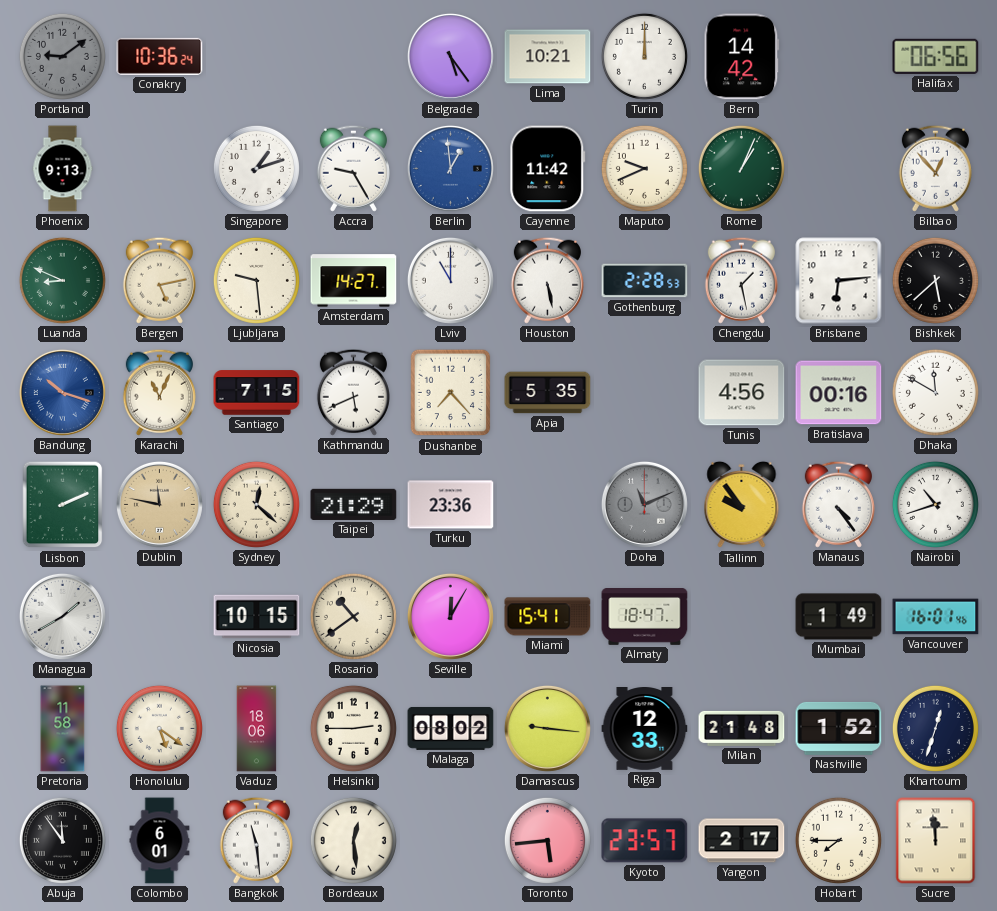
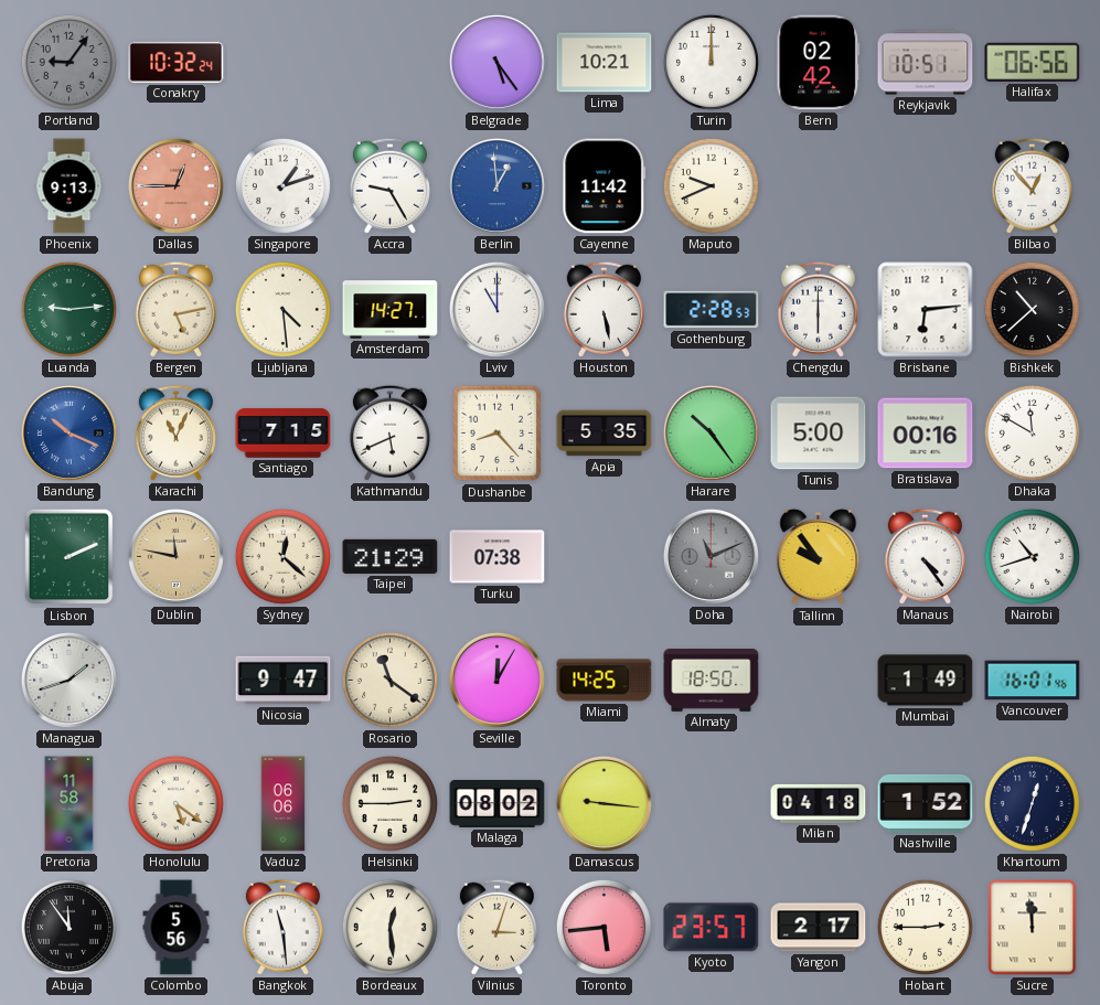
Portland: 9:09 -> 9:06
Conakry: 10:36 -> 10:32
Bern: 14:42 -> 02:42
Reykjavik: none -> 10:51
Dallas: none -> 12:45
Rome: 1:04 -> none
Luanda: 8:49 -> 9:14
Ljubljana: 9:29 -> 4:29
Chengdu: 1:28 -> 6:00
Bishkek: 5:38 -> 10:38
Bandung: 10:18 -> 10:19
Dushanbe: 7:23 -> 8:23
Harare: none -> 10:24
Tunis: 4:56 -> 5:00
Turku: 23:36 -> 07:38
Managua: 1:40 -> 1:42
Nicosia: 10:15 -> 9:47
Rosario: 10:39 -> 11:21
Miami: 15:41 -> 14:25
Almaty: 18:47 -> 18:50
Vaduz: 18:06 -> 06:06
Riga: 12:33 -> none
Milan: 21:48 -> 04:18
Colombo: 6:01 -> 5:56
Vilnius: none -> 3:03
Hobart: 7:45 -> 2:45
